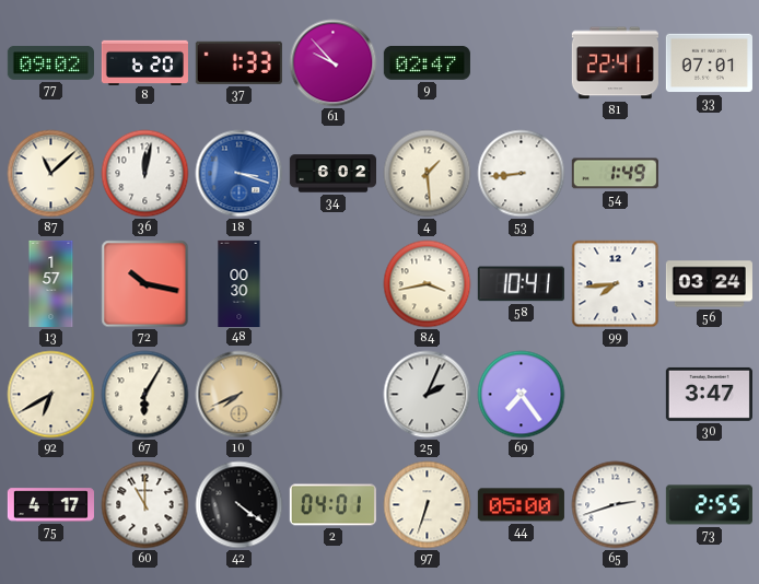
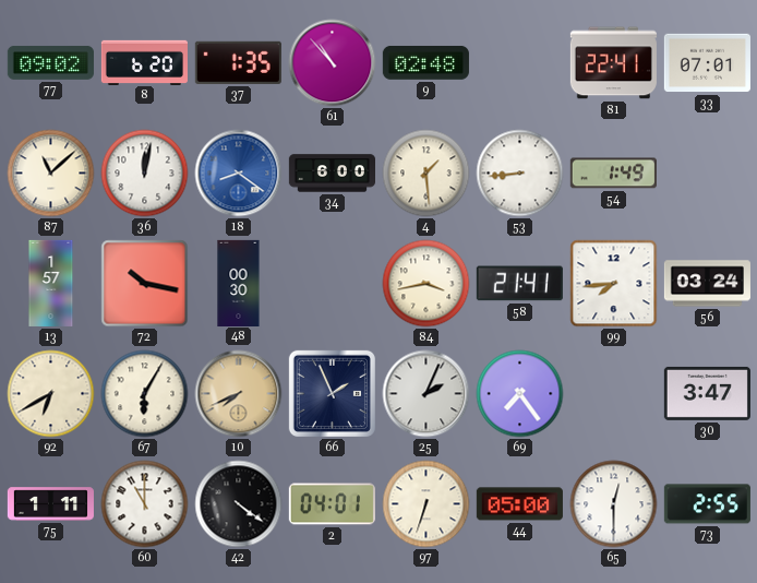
37: 1:33 -> 1:35
61: 9:53 -> 10:53
9: 02:47 -> 02:48
18: 3:18 -> 8:21
34: 6:02 -> 6:00
58: 10:41 -> 21:41
66: none -> 1:56
75: 4:17 -> 1:11
65: 2:42 -> 12:30
